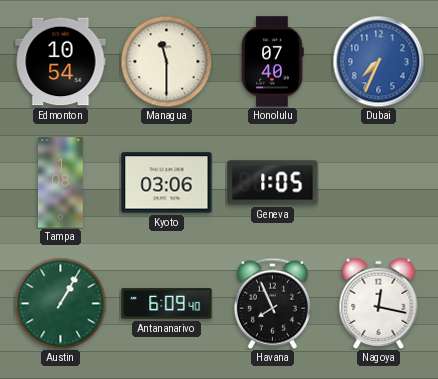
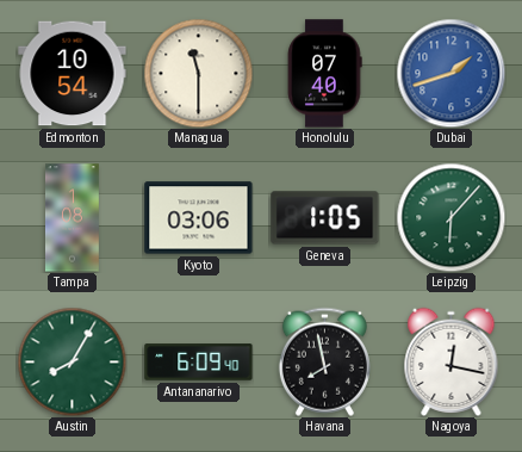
Dubai: 7:34 -> 1:42
Leipzig: none -> 6:07
Austin: 1:05 -> 8:05
Havana: 7:56 -> 7:58
